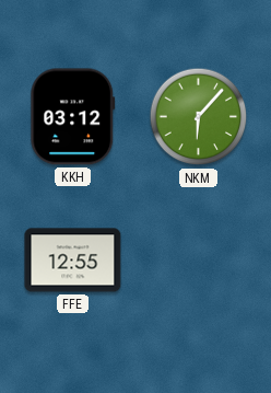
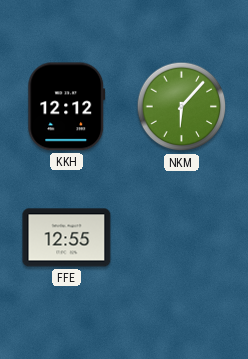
KKH: 03:12 -> 12:12
